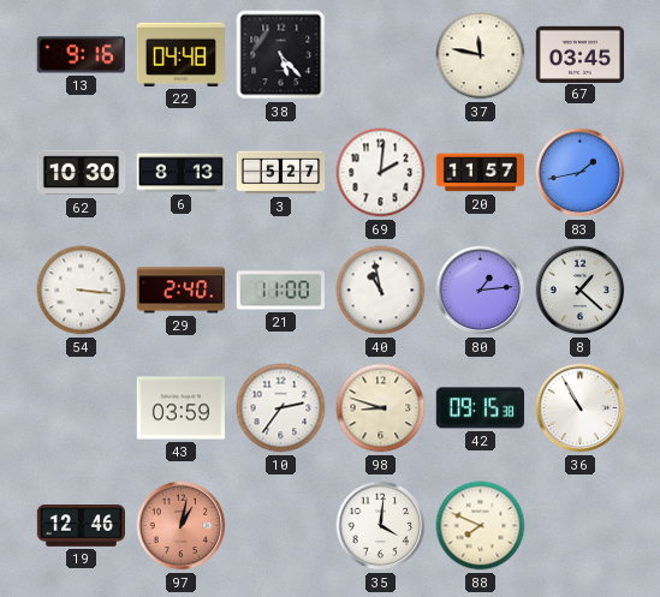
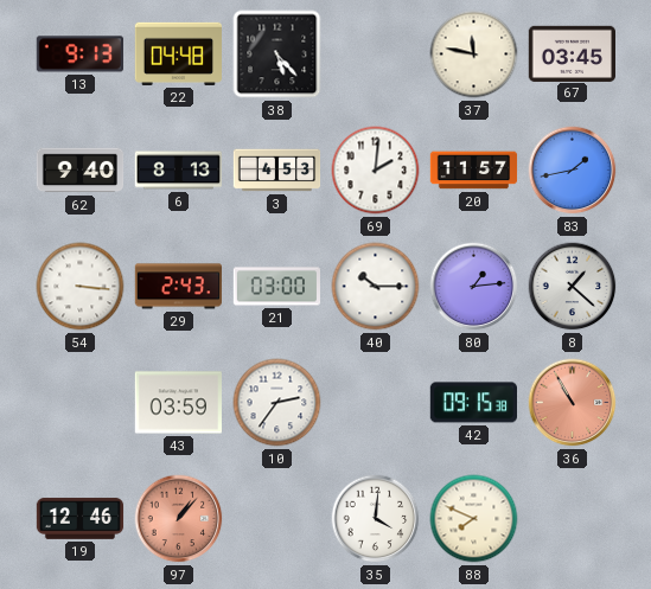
13: 9:16 -> 9:13
62: 10:30 -> 9:40
3: 5:27 -> 4:53
29: 2:40 -> 2:43
21: 11:00 -> 03:00
40: 10:58 -> 10:15
98: 8:48 -> none
36 dial: white -> salmon
97: 1:02 -> 1:07
